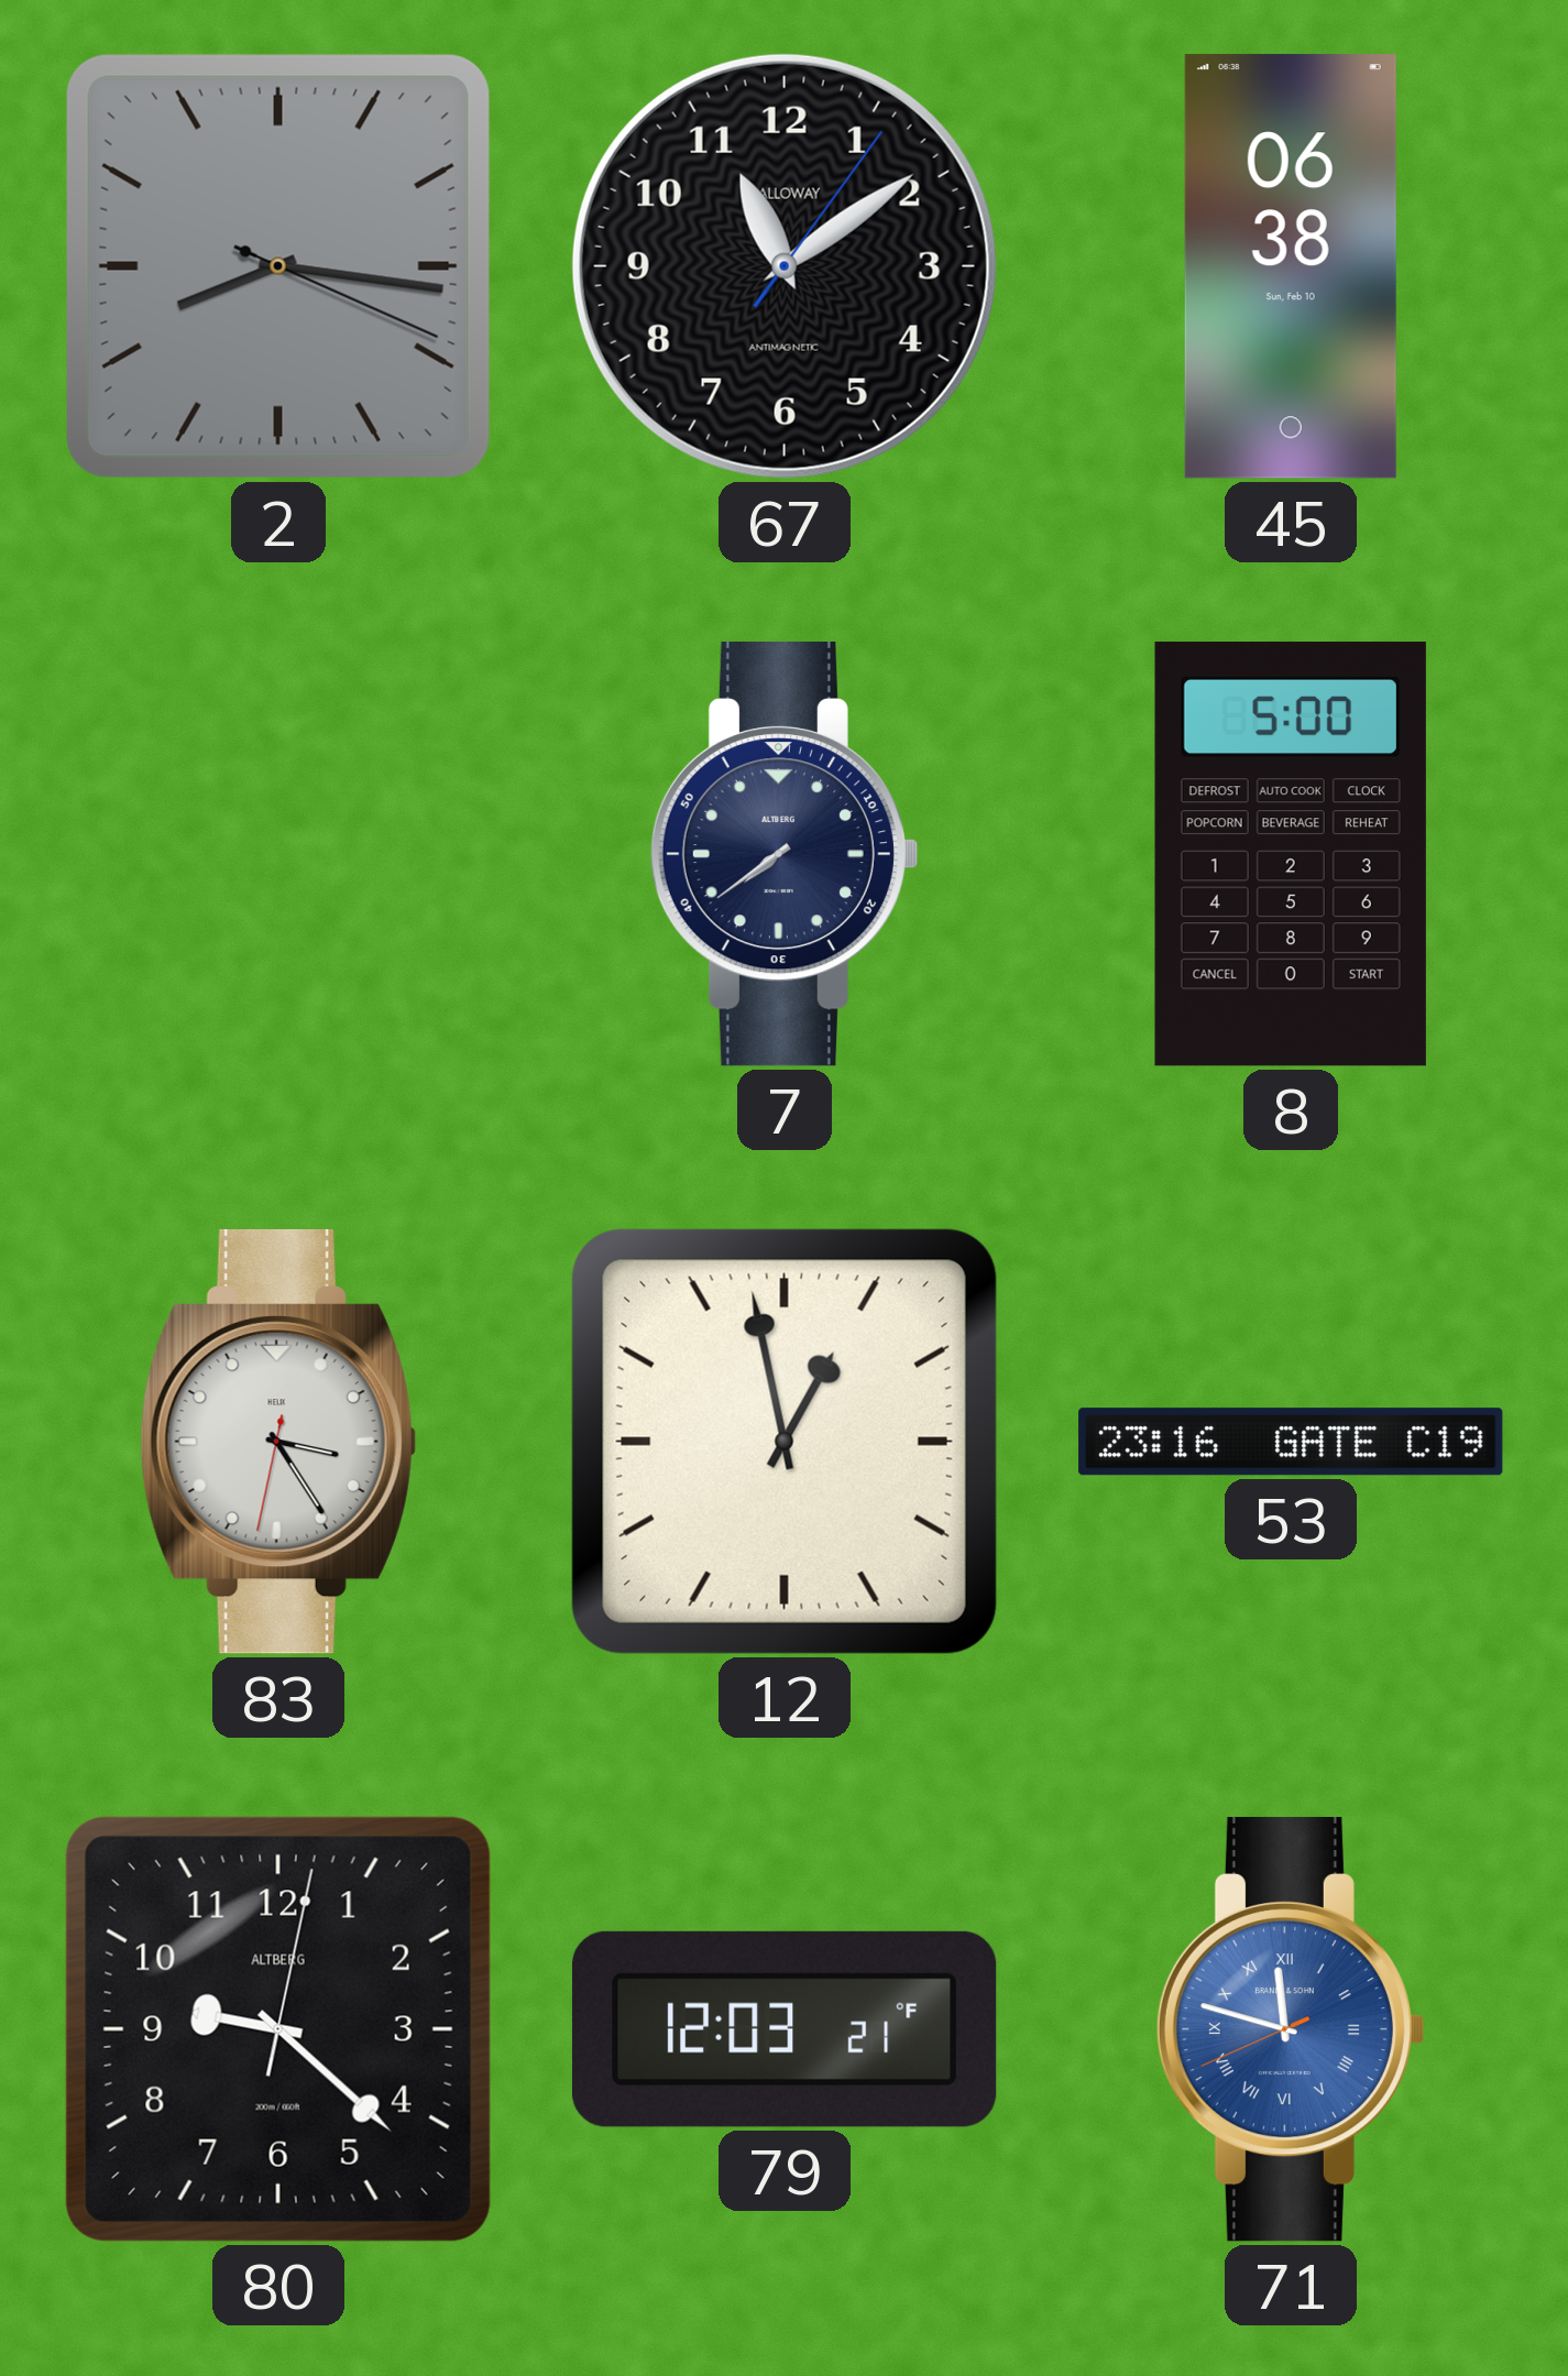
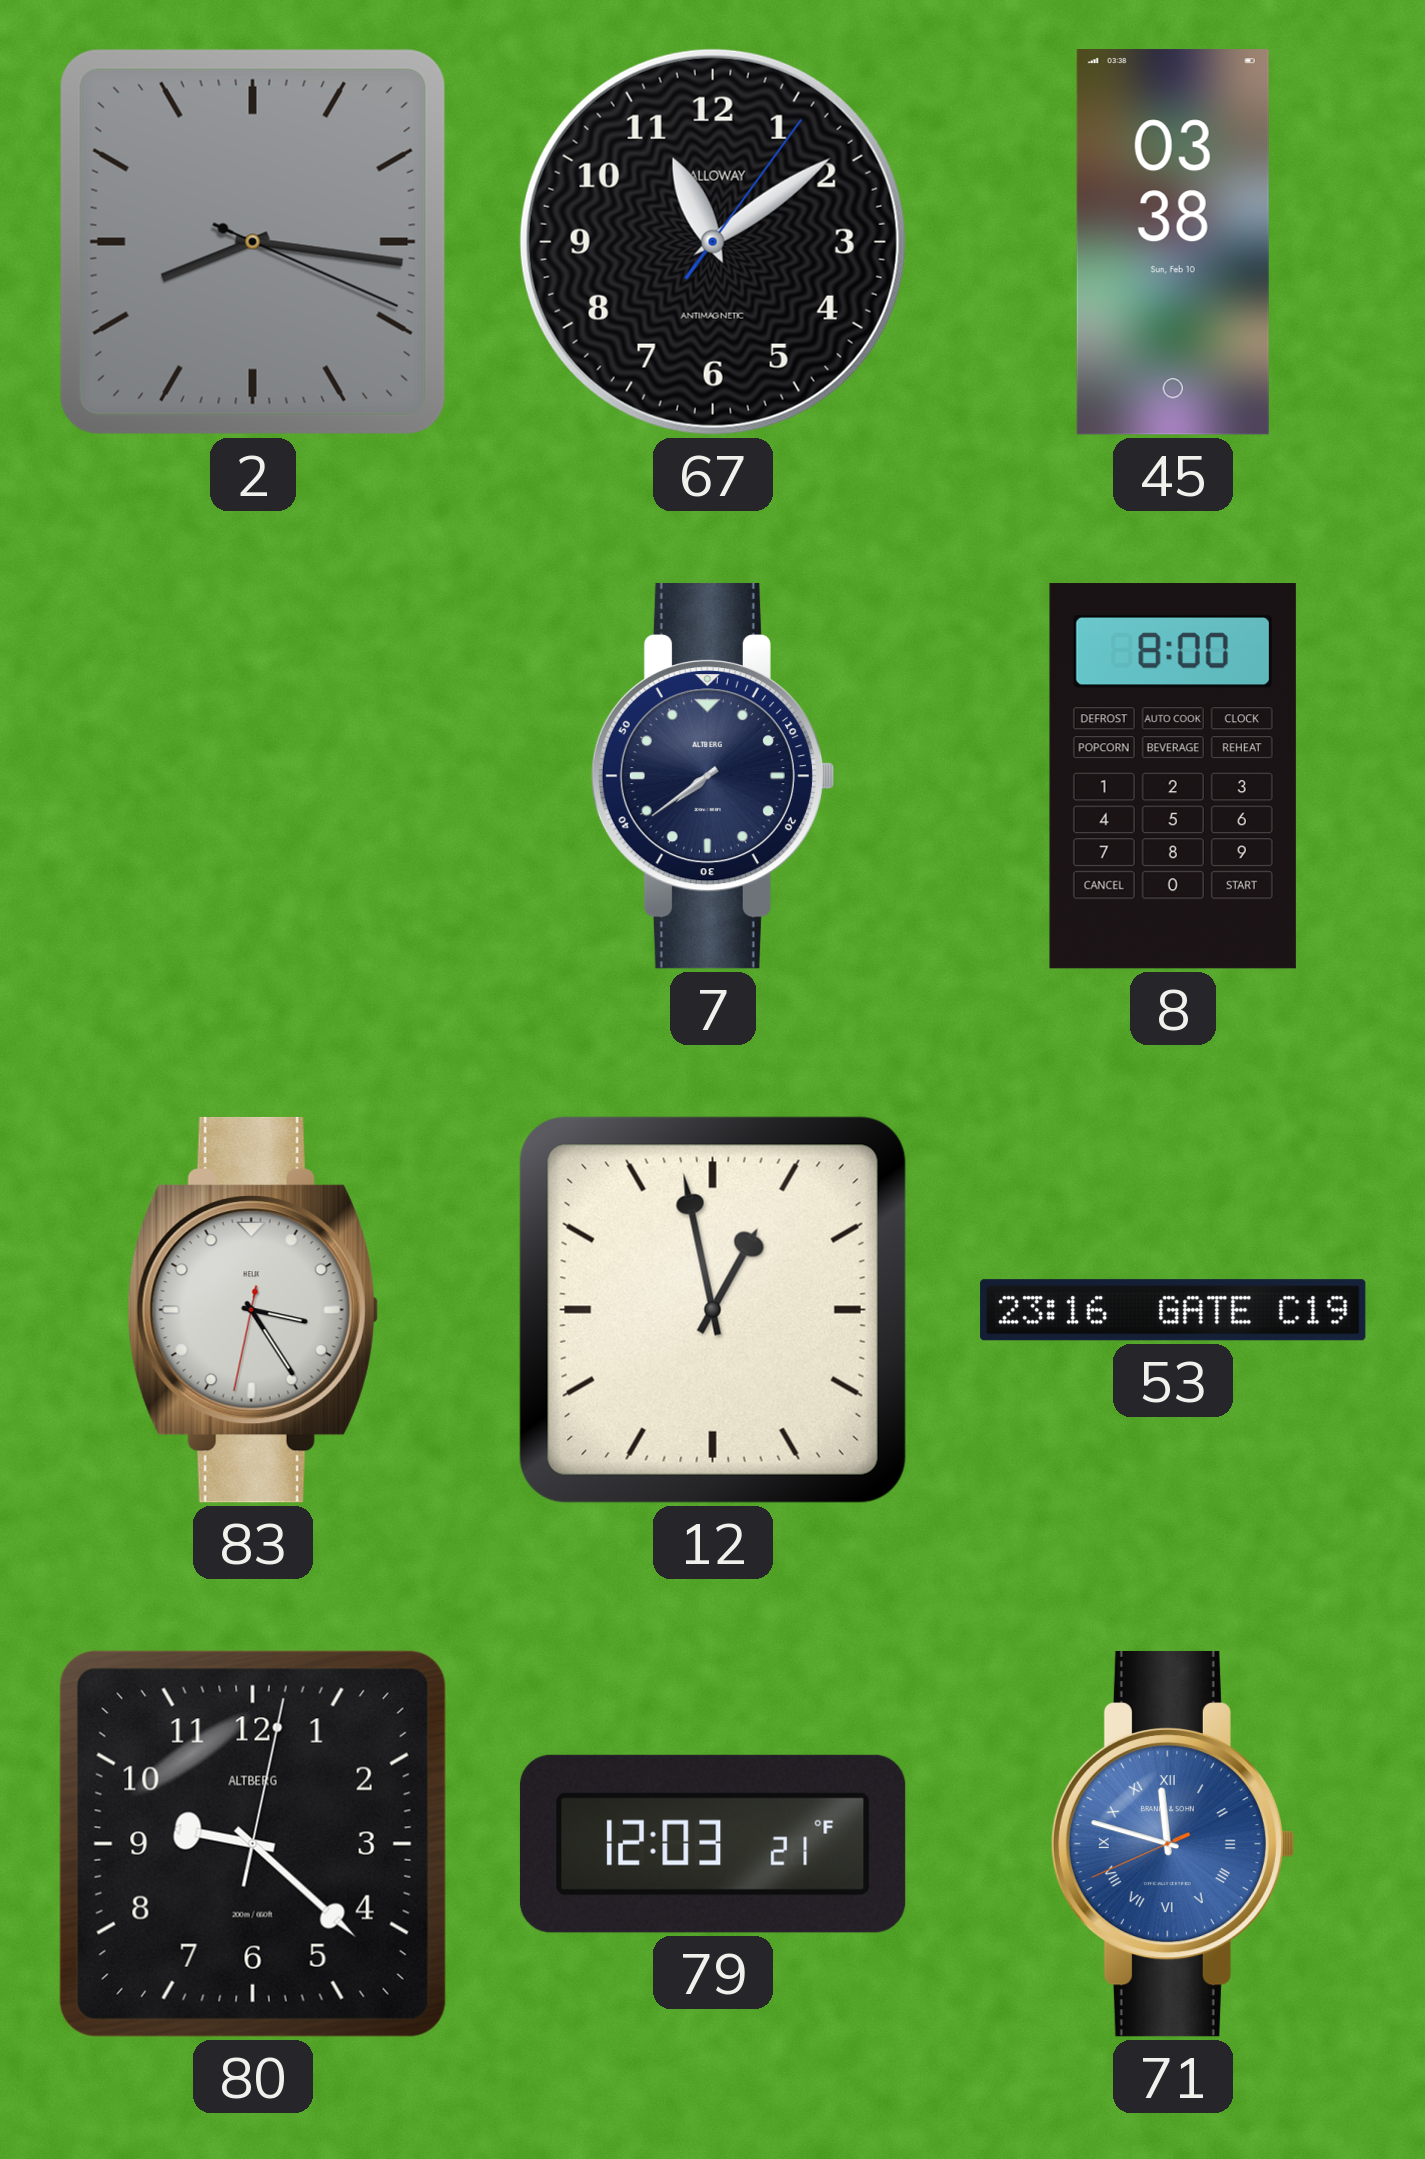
45: 06:38 -> 03:38
8: 5:00 -> 8:00
